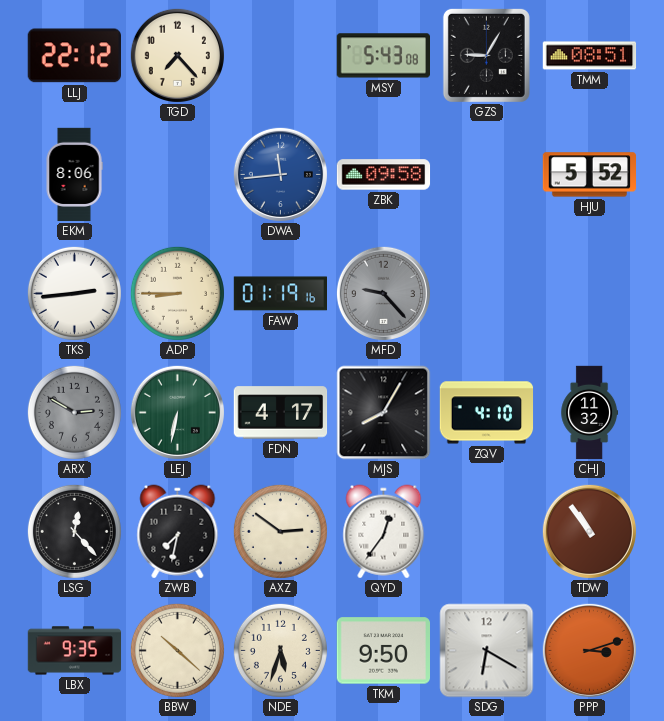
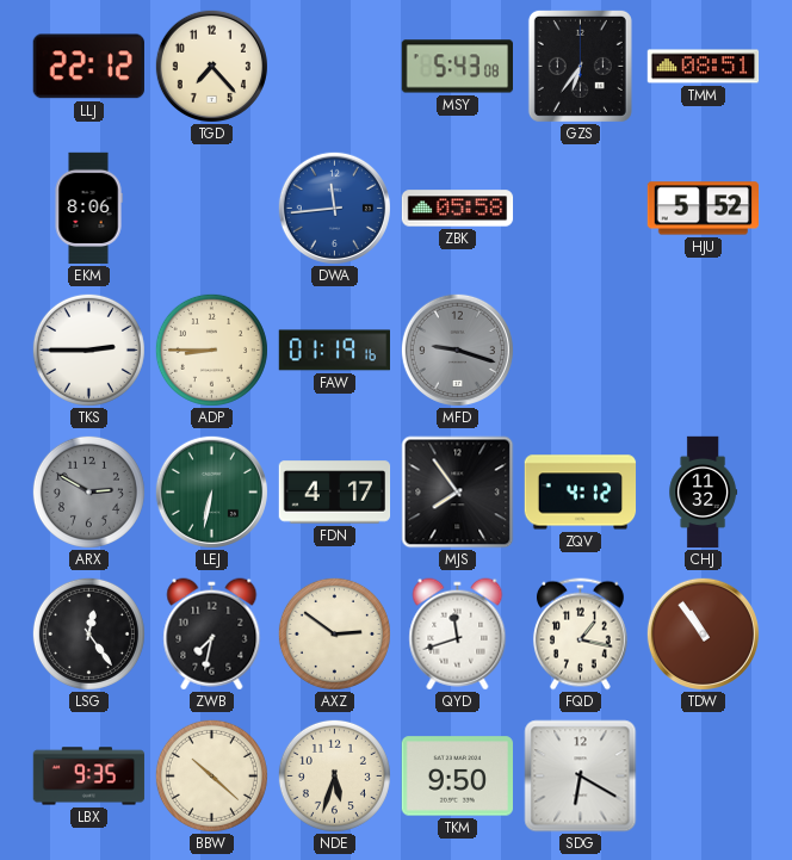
GZS: 9:05 -> 6:36
ZBK: 09:58 -> 05:58
TKS: 2:44 -> 2:45
MFD: 9:23 -> 9:18
MJS: 8:05 -> 7:54
ZQV: 4:10 -> 4:12
LSG: 12:23 -> 12:24
QYD: 12:36 -> 11:42
FQD: none -> 1:17
PPP: 3:12 -> none
